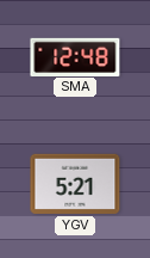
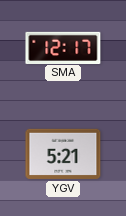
SMA: 12:48 -> 12:17
